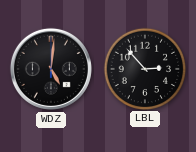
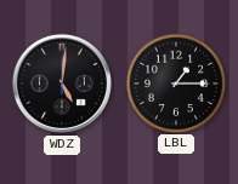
LBL: 2:53 -> 1:15
